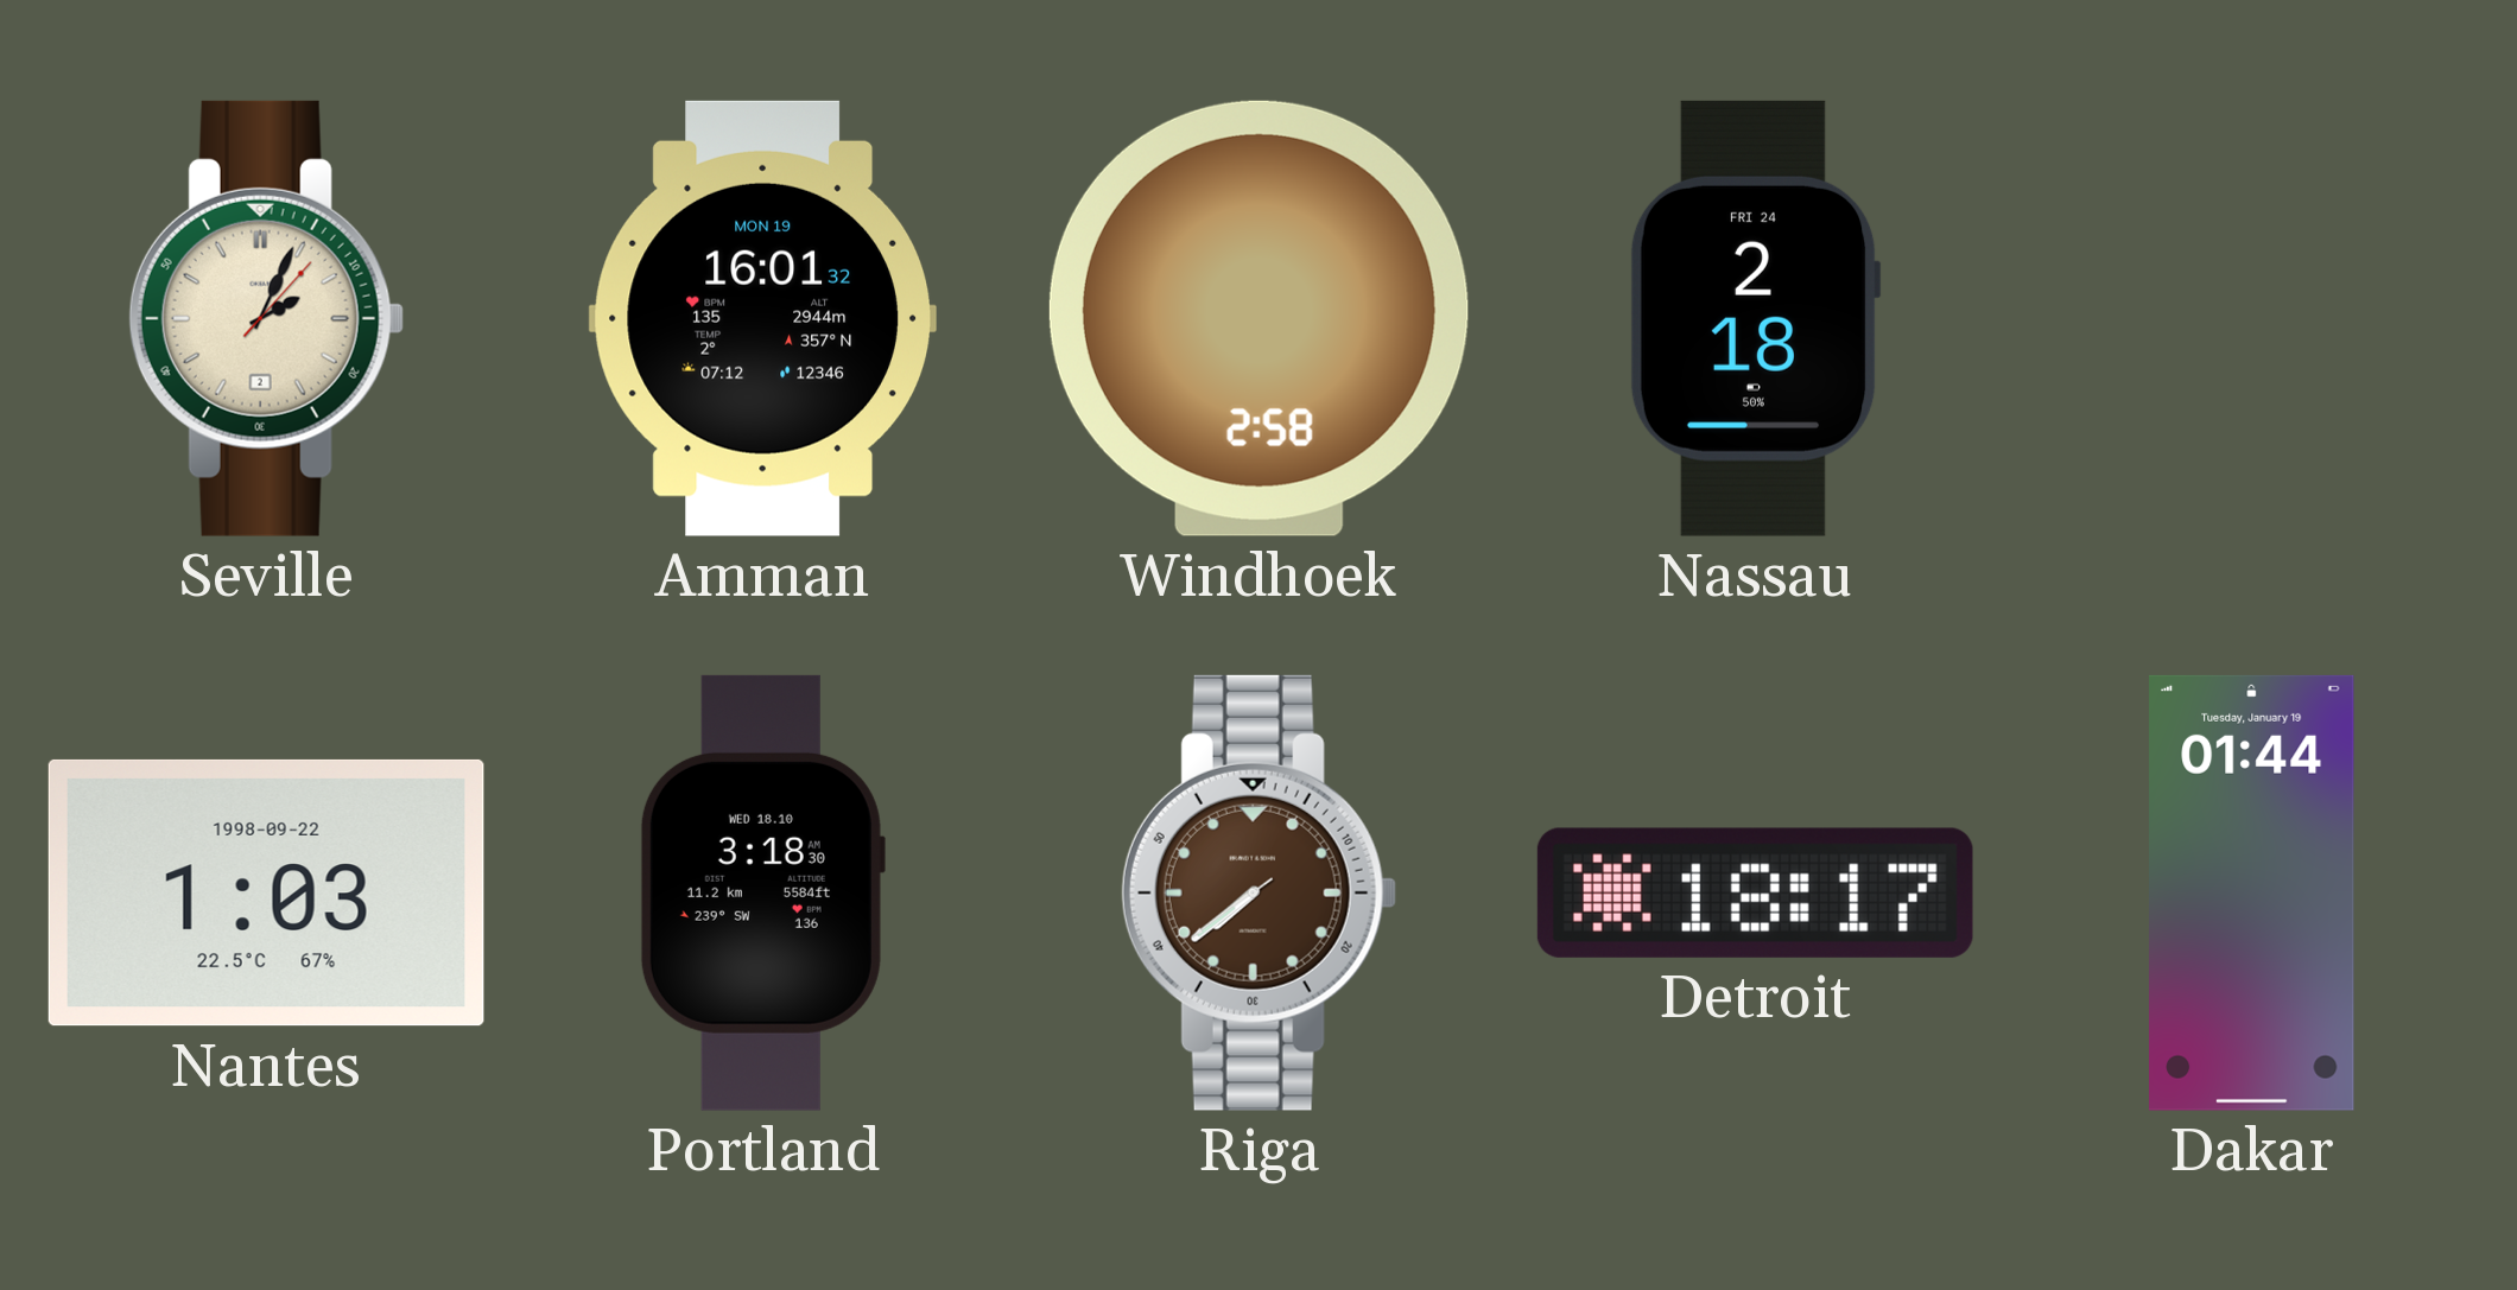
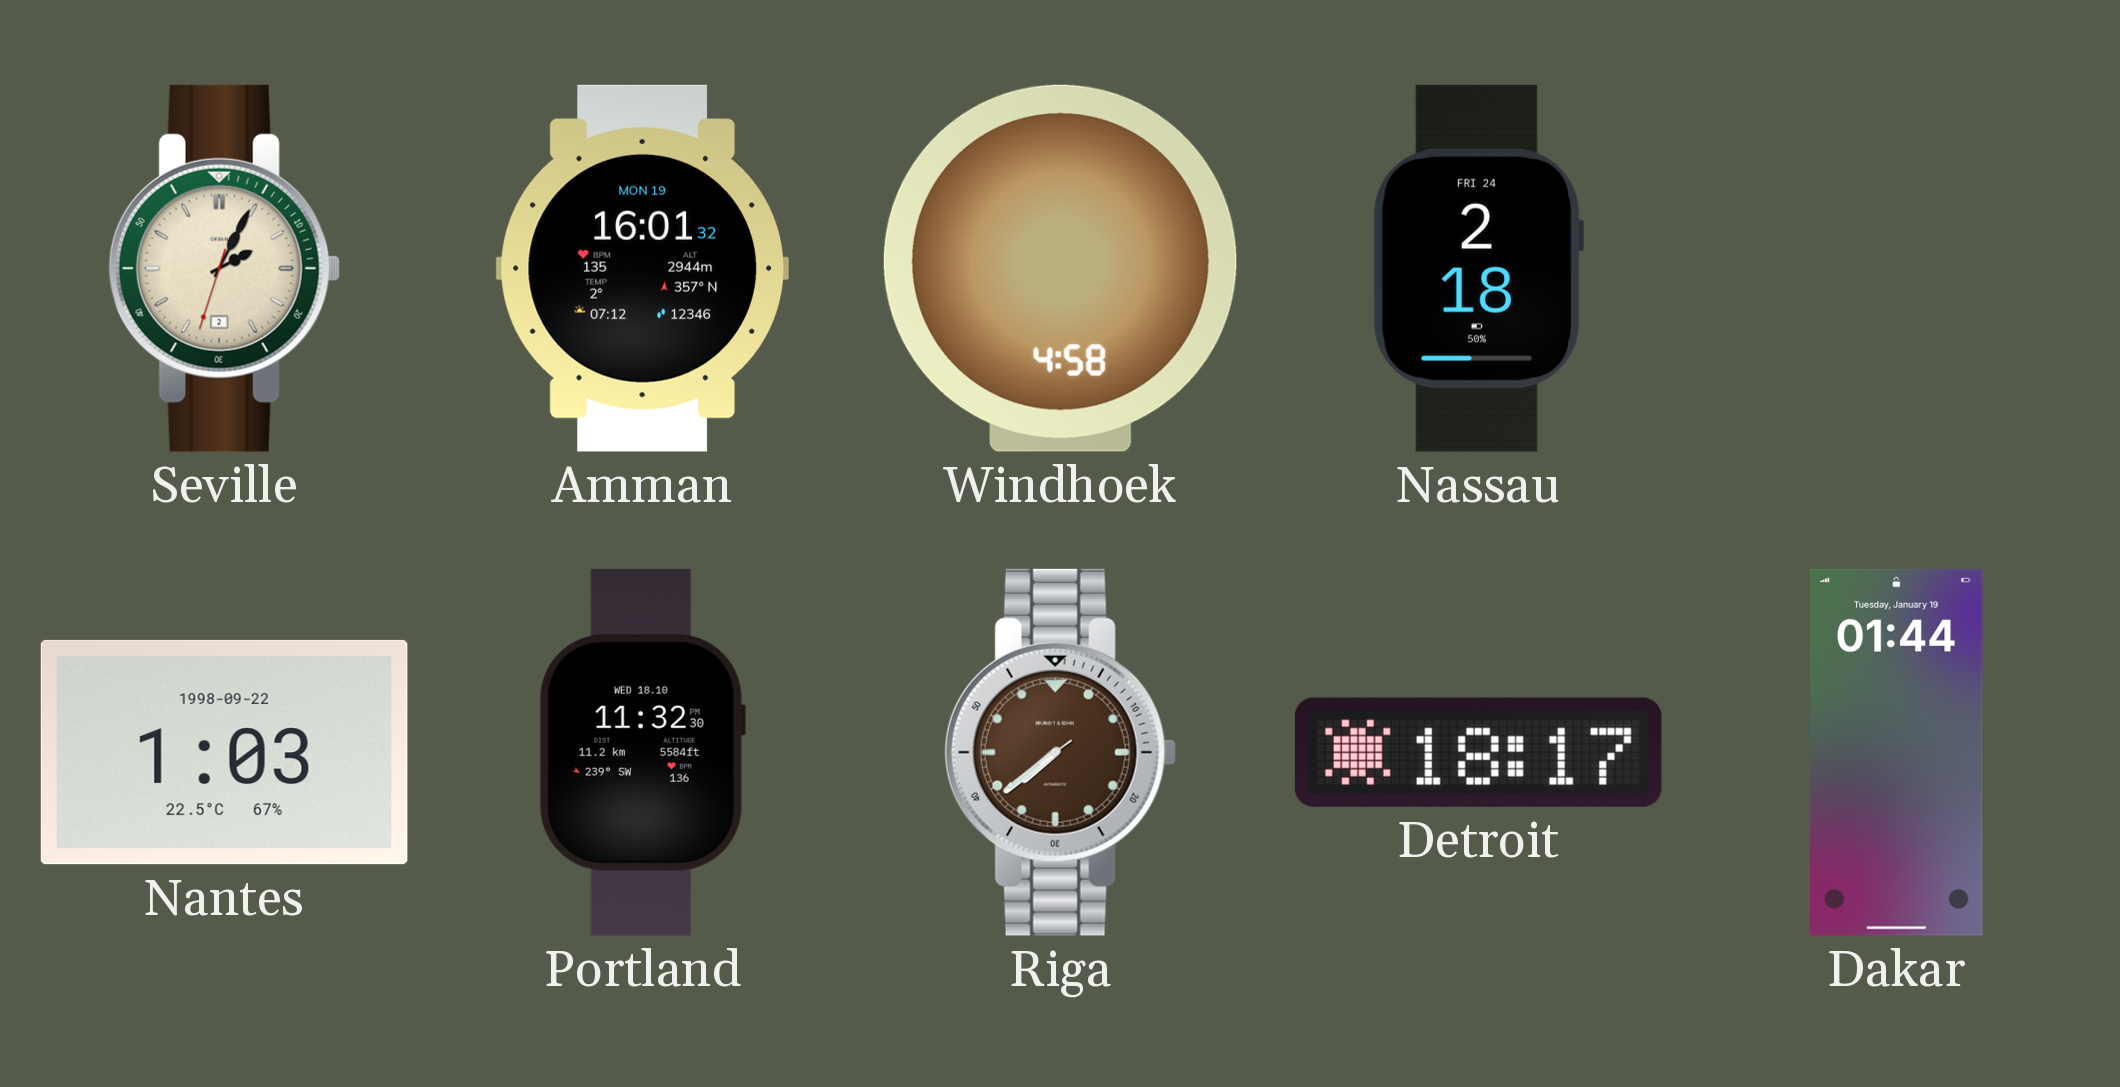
Seville: 2:04:07 -> 2:04:33
Windhoek: 2:58 -> 4:58
Portland: 3:18 -> 11:32
